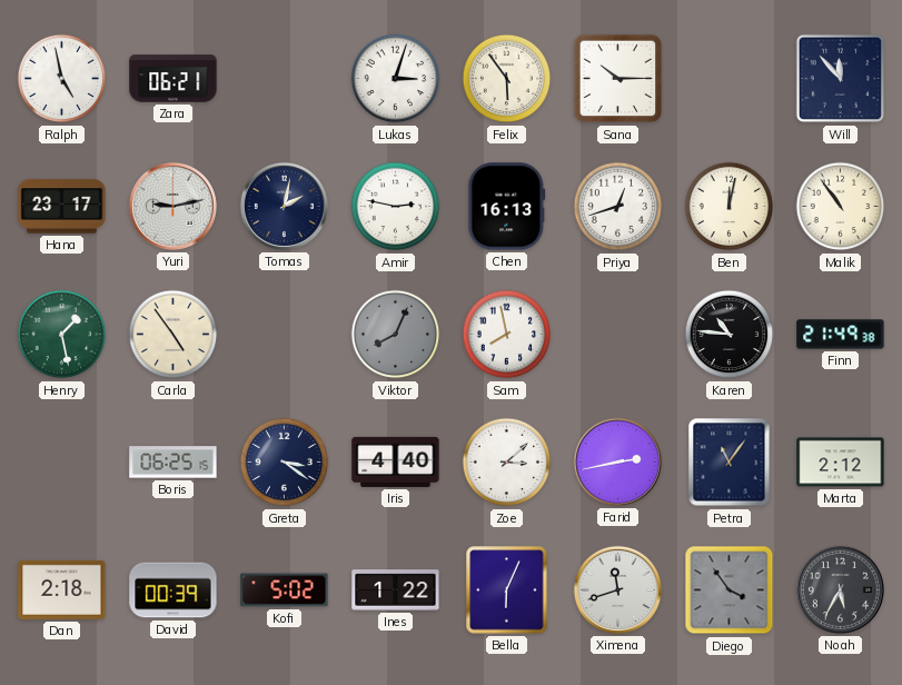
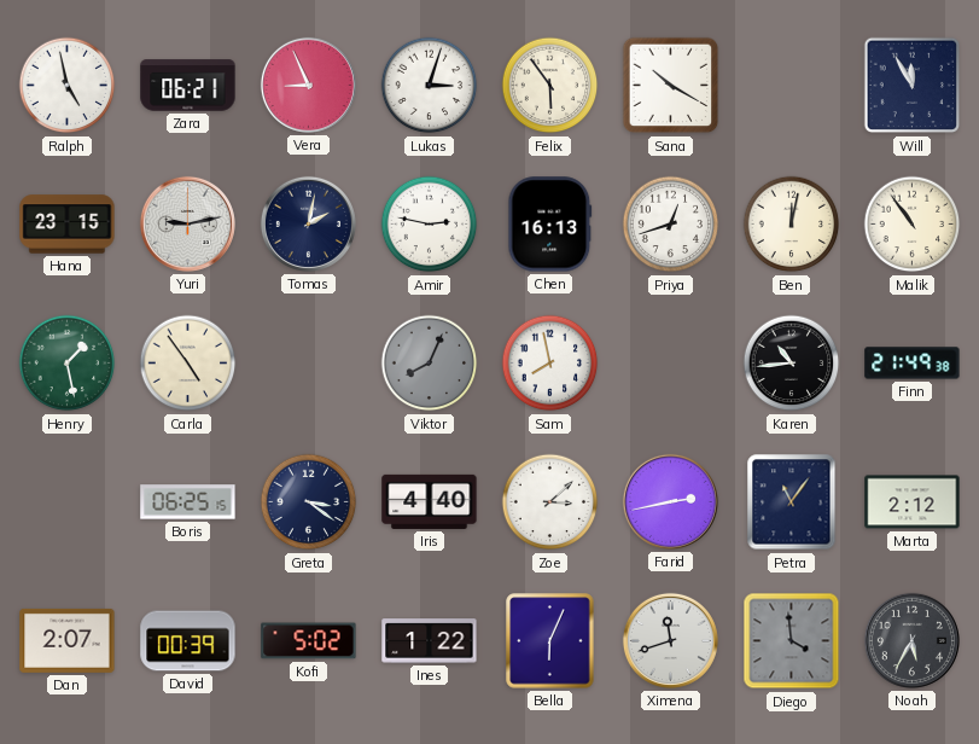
Vera: none -> 8:56
Sana: 10:15 -> 10:20
Will: 11:53 -> 11:55
Hana: 23:17 -> 23:15
Karen: 10:46 -> 10:44
Dan: 2:18 -> 2:07
Diego: 3:54 -> 3:59
